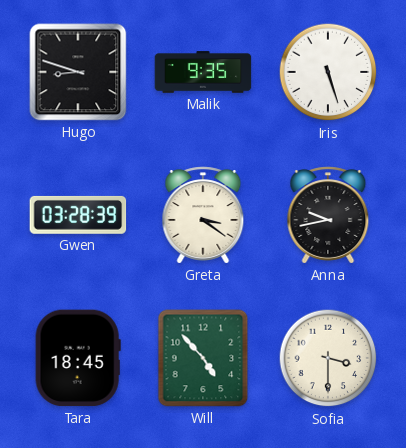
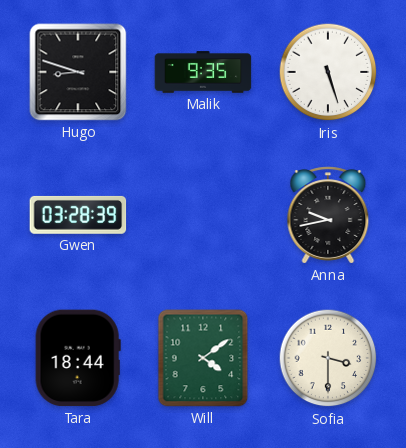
Greta: 3:21 -> none
Tara: 18:45 -> 18:44
Will: 4:53 -> 4:09
